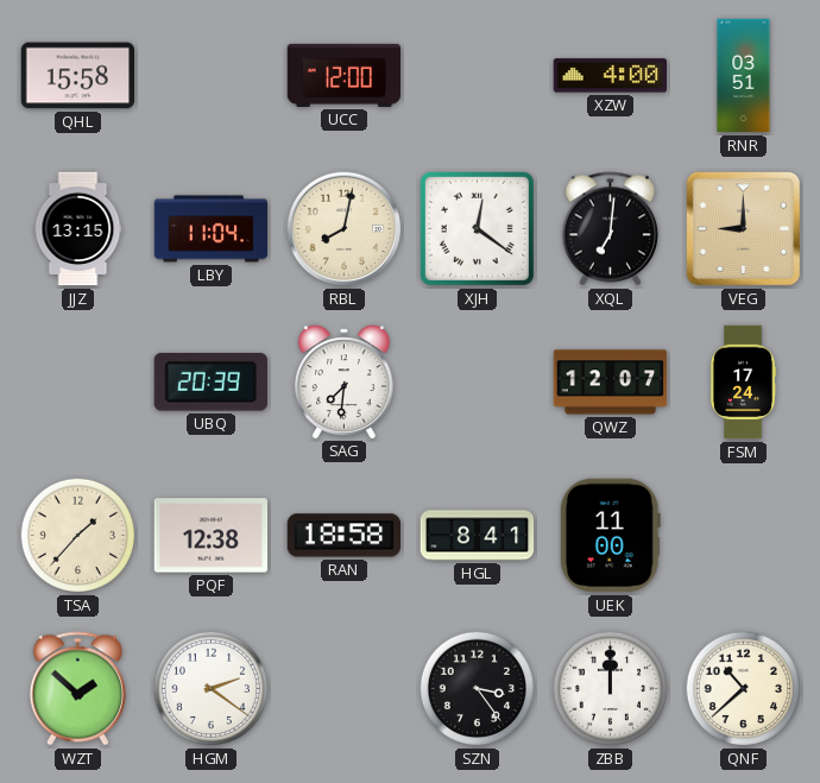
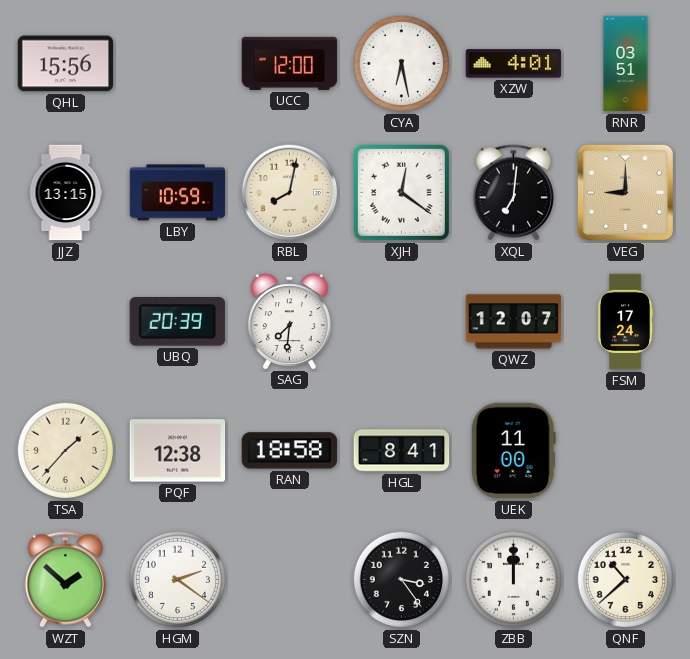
QHL: 15:58 -> 15:56
CYA: none -> 6:28
XZW: 4:00 -> 4:01
LBY: 11:04 -> 10:59
